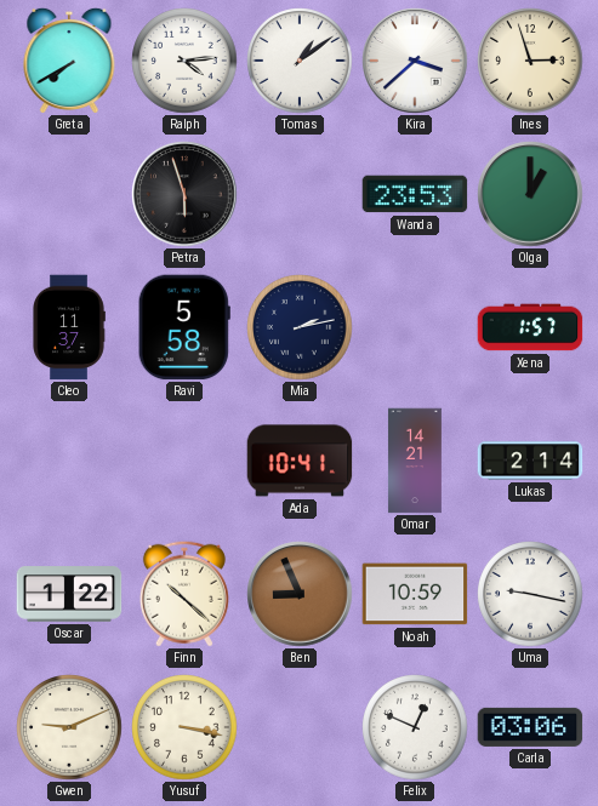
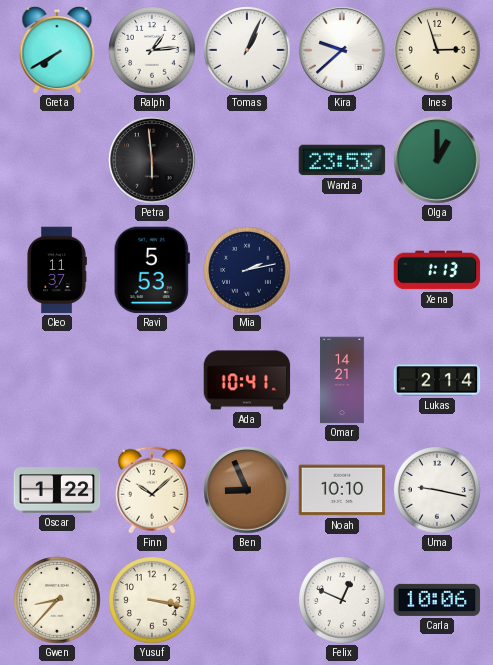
Ralph: 4:14 -> 1:14
Tomas: 1:09 -> 1:04
Kira: 3:38 -> 9:38
Petra: 5:57 -> 5:59
Ravi: 5:58 -> 5:53
Xena: 1:57 -> 1:13
Finn: 10:22 -> 10:08
Noah: 10:59 -> 10:10
Gwen: 9:11 -> 8:37
Carla: 03:06 -> 10:06
